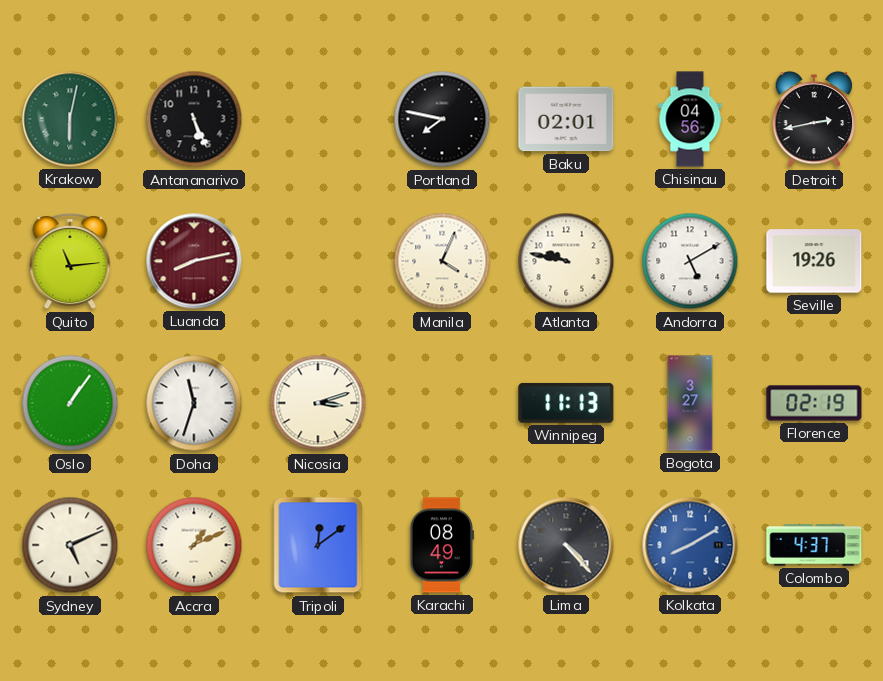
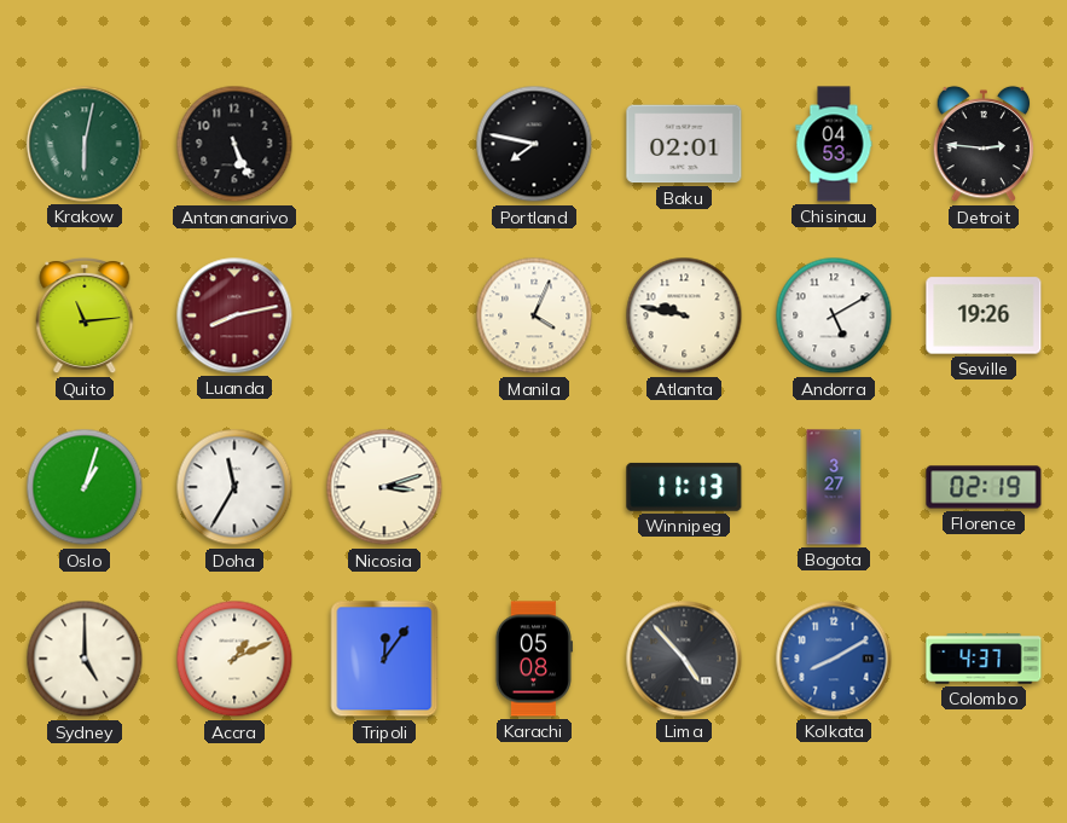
Chisinau: 04:56 -> 04:53
Detroit: 2:43 -> 2:46
Oslo: 1:06 -> 1:03
Doha: 11:33 -> 11:35
Sydney: 5:11 -> 5:00
Tripoli: 12:09 -> 12:06
Karachi: 08:49 -> 05:08
Lima: 4:23 -> 4:53
